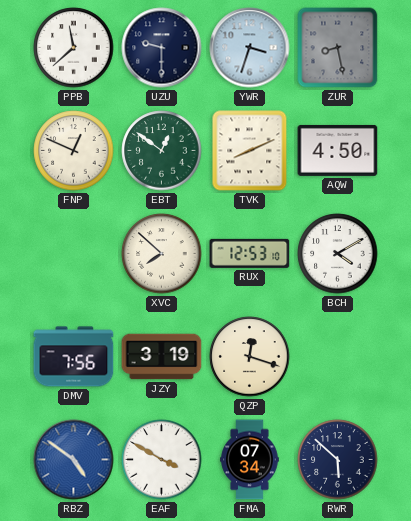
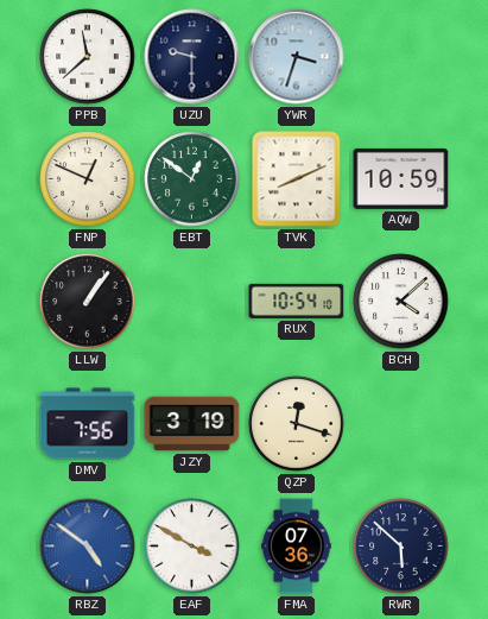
ZUR: 8:28 -> none
AQW: 4:50 -> 10:59
LLW: none -> 1:06
XVC: 7:52 -> none
RUX: 12:53 -> 10:54
BCH: 4:10 -> 4:08
FMA: 07:34 -> 07:36
